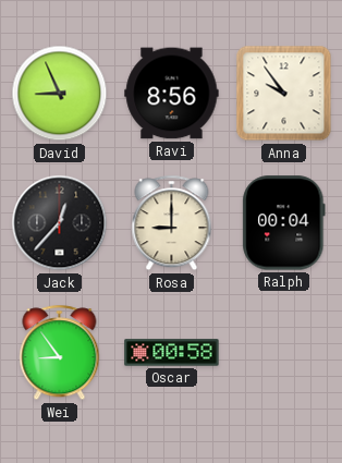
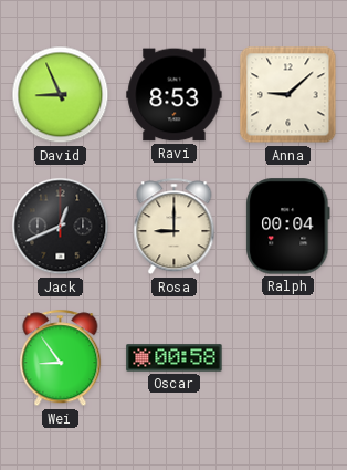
Ravi: 8:56 -> 8:53
Anna: 9:54 -> 9:08
Jack: 12:37 -> 12:41
